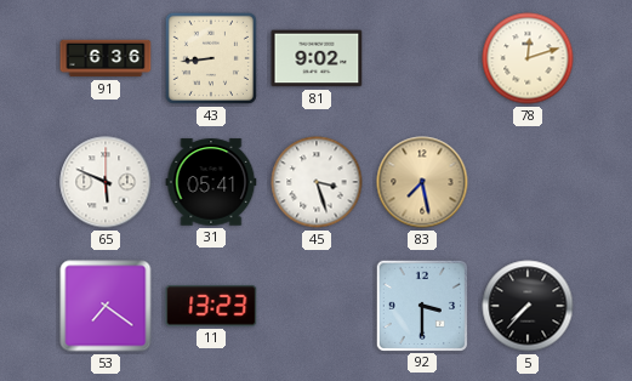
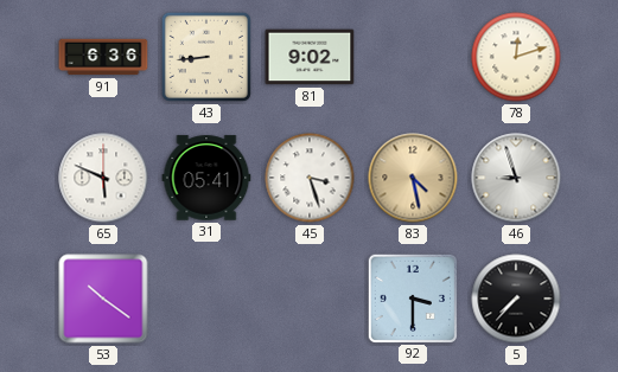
83: 7:28 -> 4:28
46: none -> 8:57
53: 7:21 -> 10:21
11: 13:23 -> none
